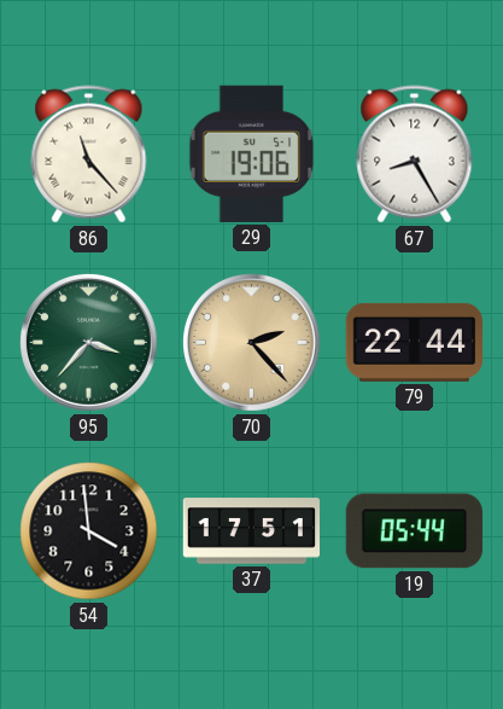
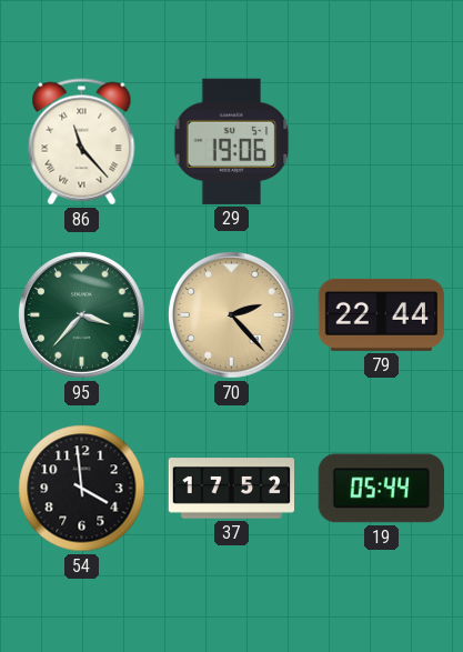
67: 8:25 -> none
37: 17:51 -> 17:52
